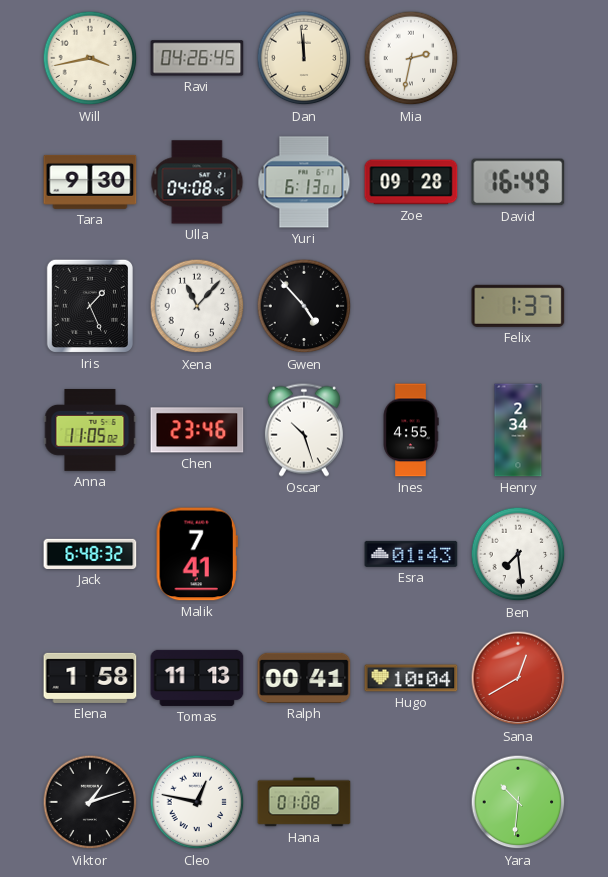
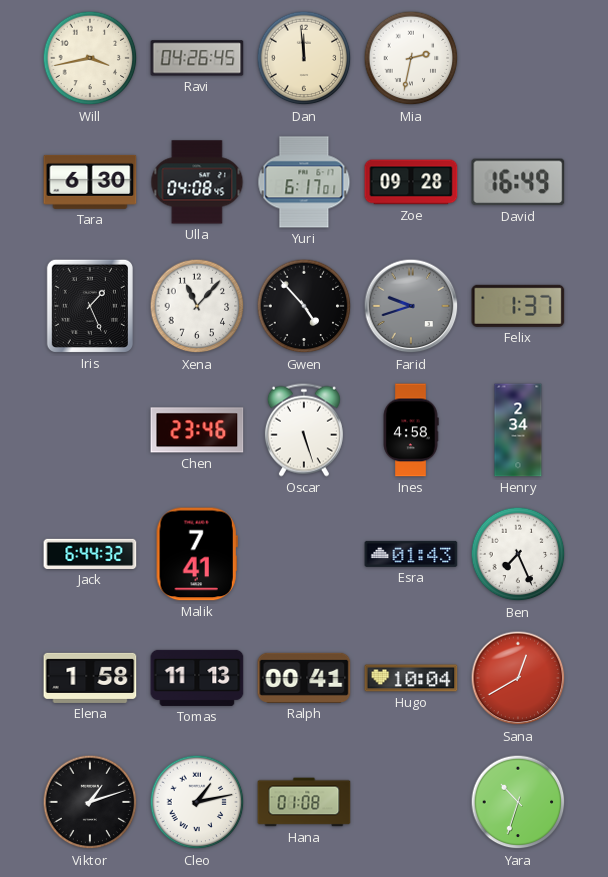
Tara: 9:30 -> 6:30
Yuri: 6:13 -> 6:17
Farid: none -> 9:42
Anna: 11:05 -> none
Oscar: 10:27 -> 5:27
Ines: 4:55 -> 4:58
Jack: 6:48 -> 6:44
Ben: 7:29 -> 7:26
Cleo: 12:47 -> 1:13
Yara: 10:31 -> 10:33
